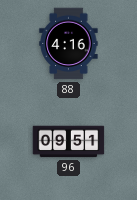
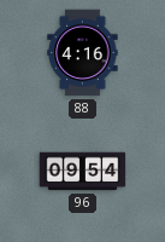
96: 09:51 -> 09:54
